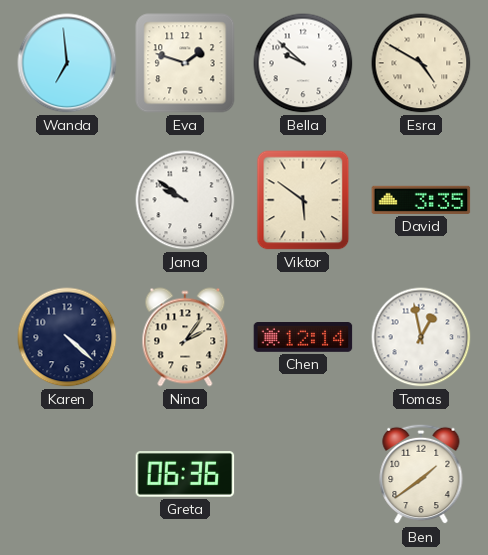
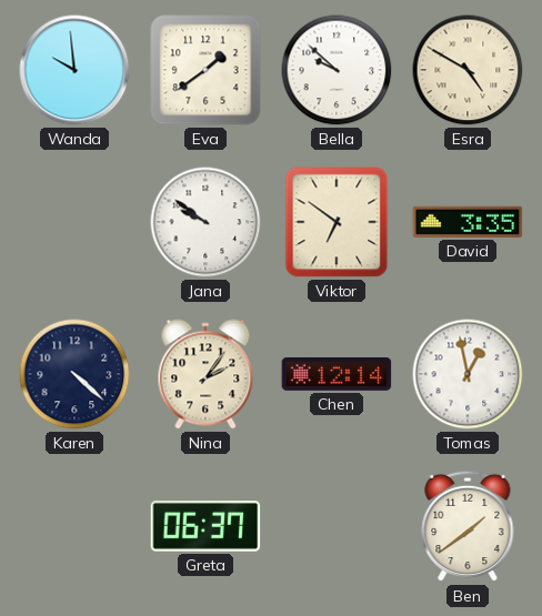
Wanda: 6:59 -> 9:59
Eva: 1:48 -> 1:39
Viktor: 5:51 -> 6:51
Greta: 06:36 -> 06:37
